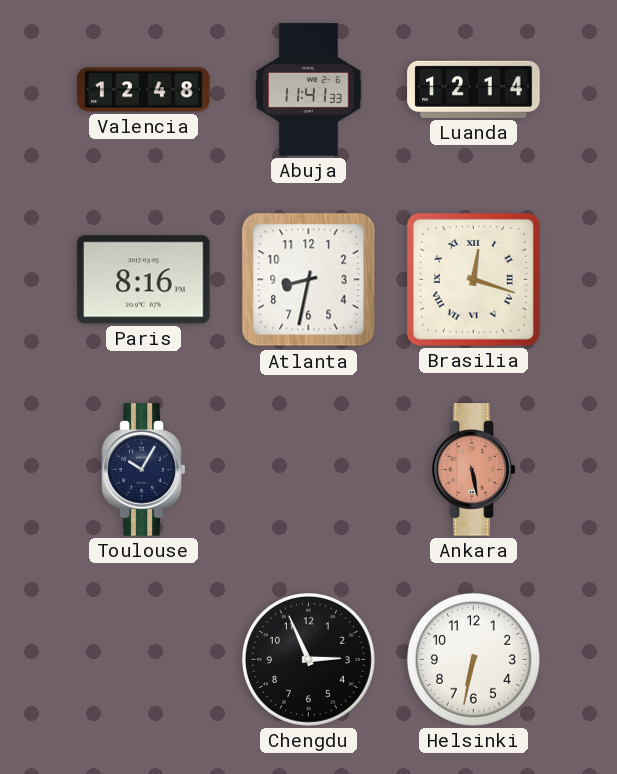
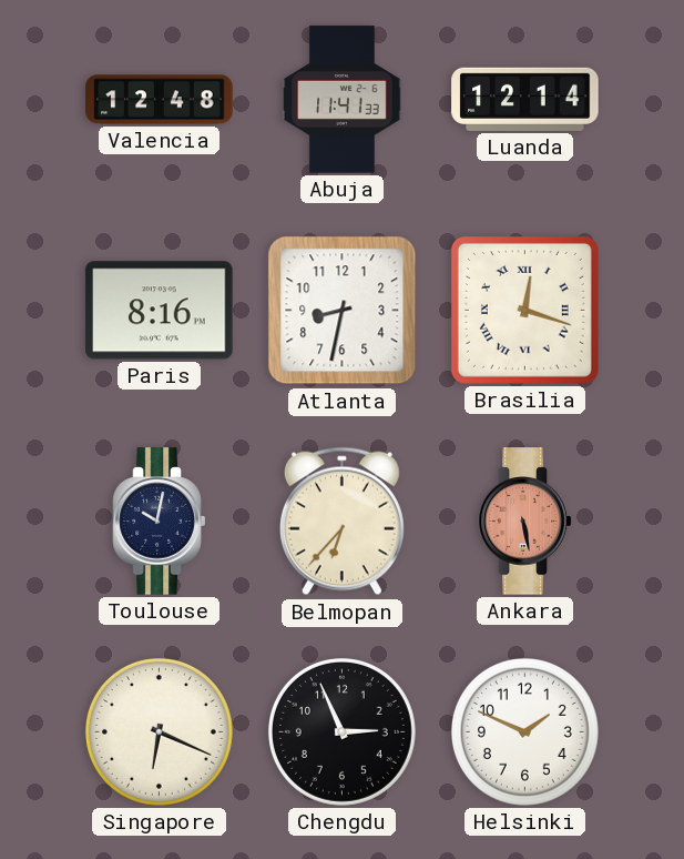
Toulouse: 10:05 -> 10:02
Belmopan: none -> 6:37
Singapore: none -> 6:19
Helsinki: 6:32 -> 1:49
